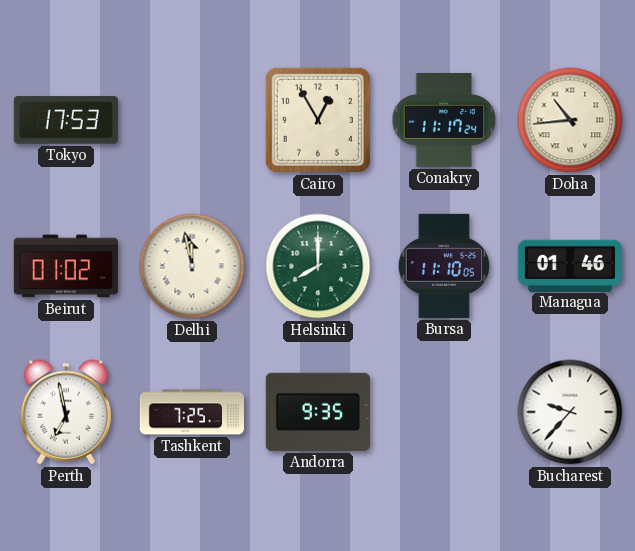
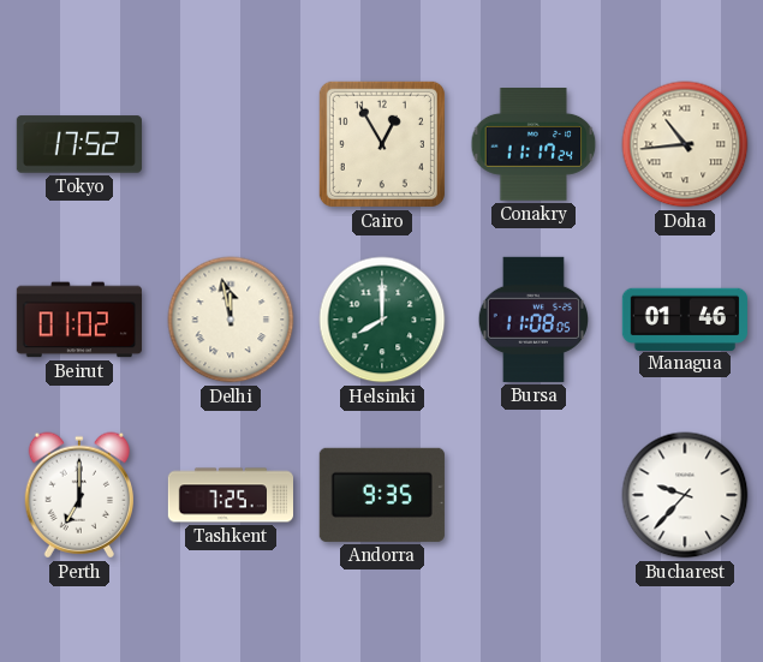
Tokyo: 17:53 -> 17:52
Bursa: 11:10 -> 11:08
Perth: 6:58 -> 7:00
